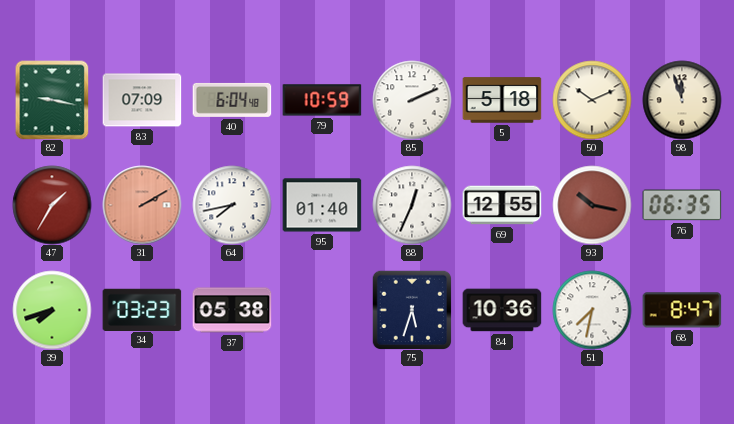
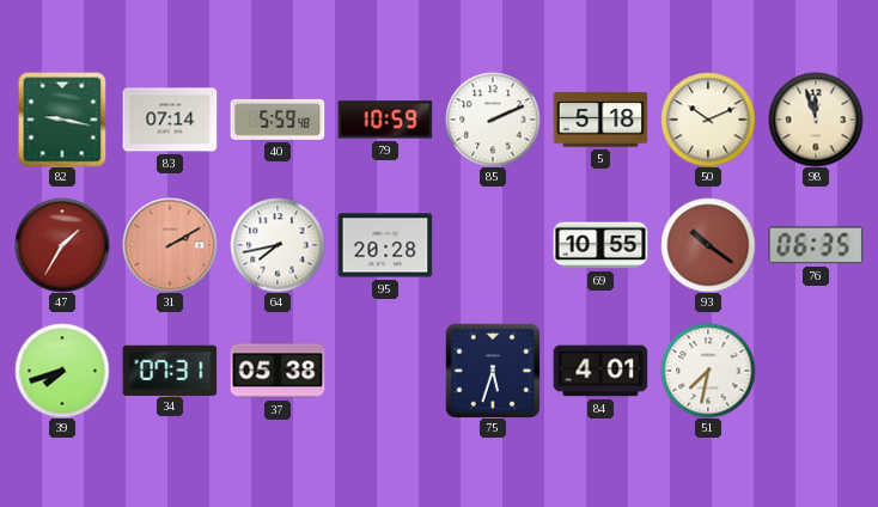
83: 07:09 -> 07:14
40: 6:04 -> 5:59
95: 01:40 -> 20:28
88: 12:34 -> none
69: 12:55 -> 10:55
93: 10:17 -> 10:21
34: 03:23 -> 07:31
84: 10:36 -> 4:01
68: 8:47 -> none
